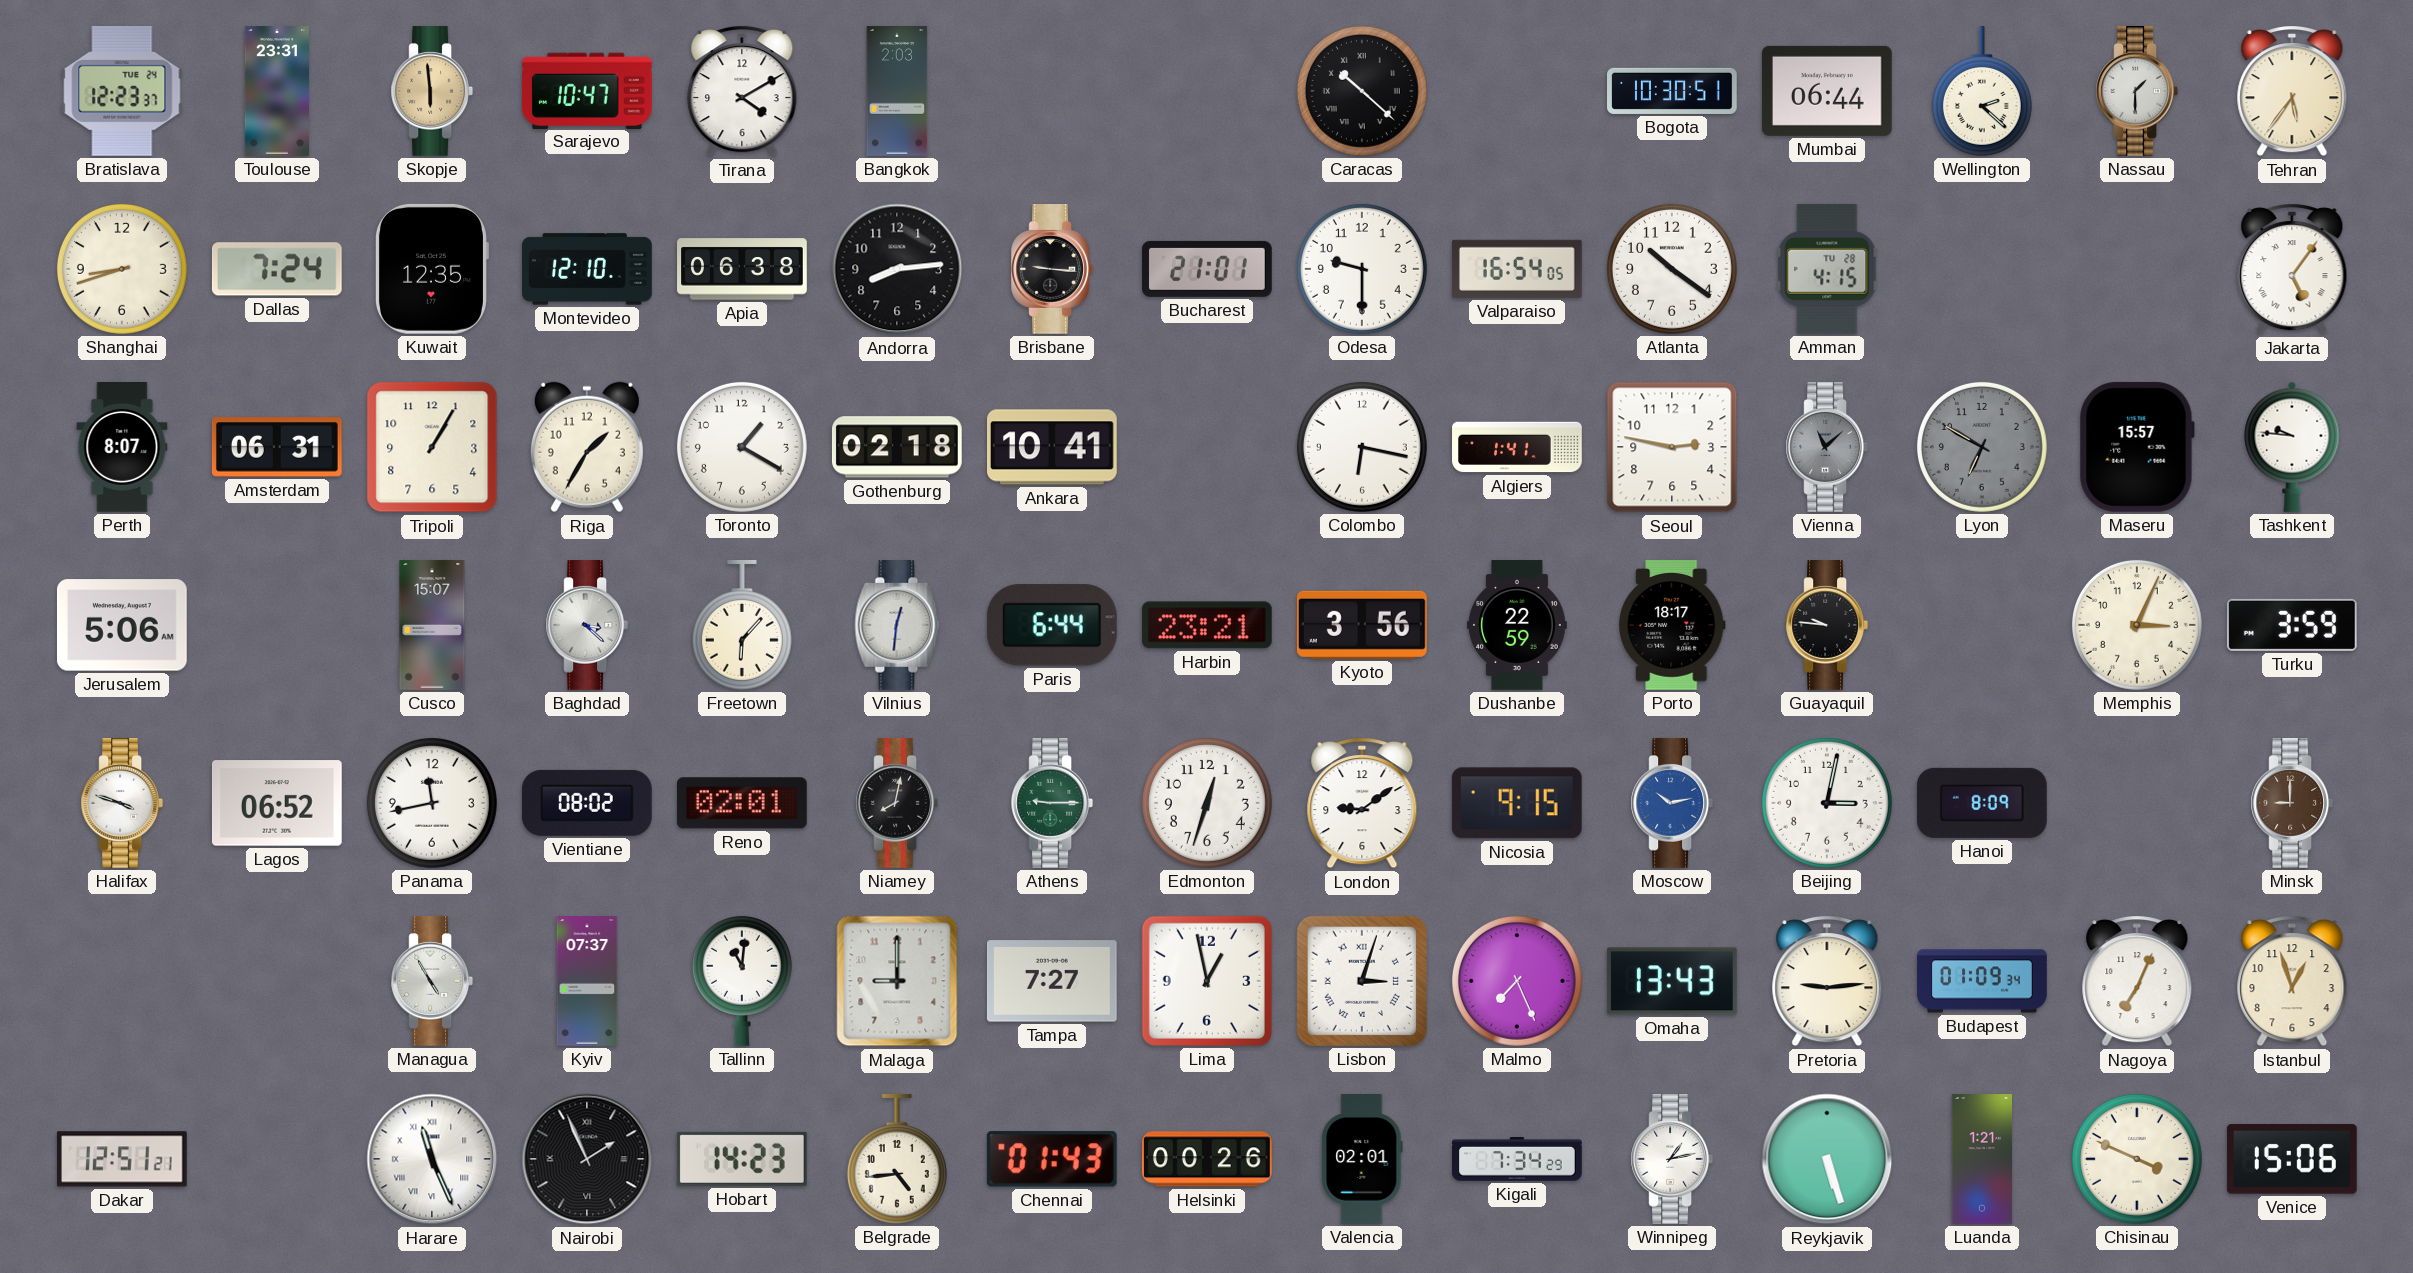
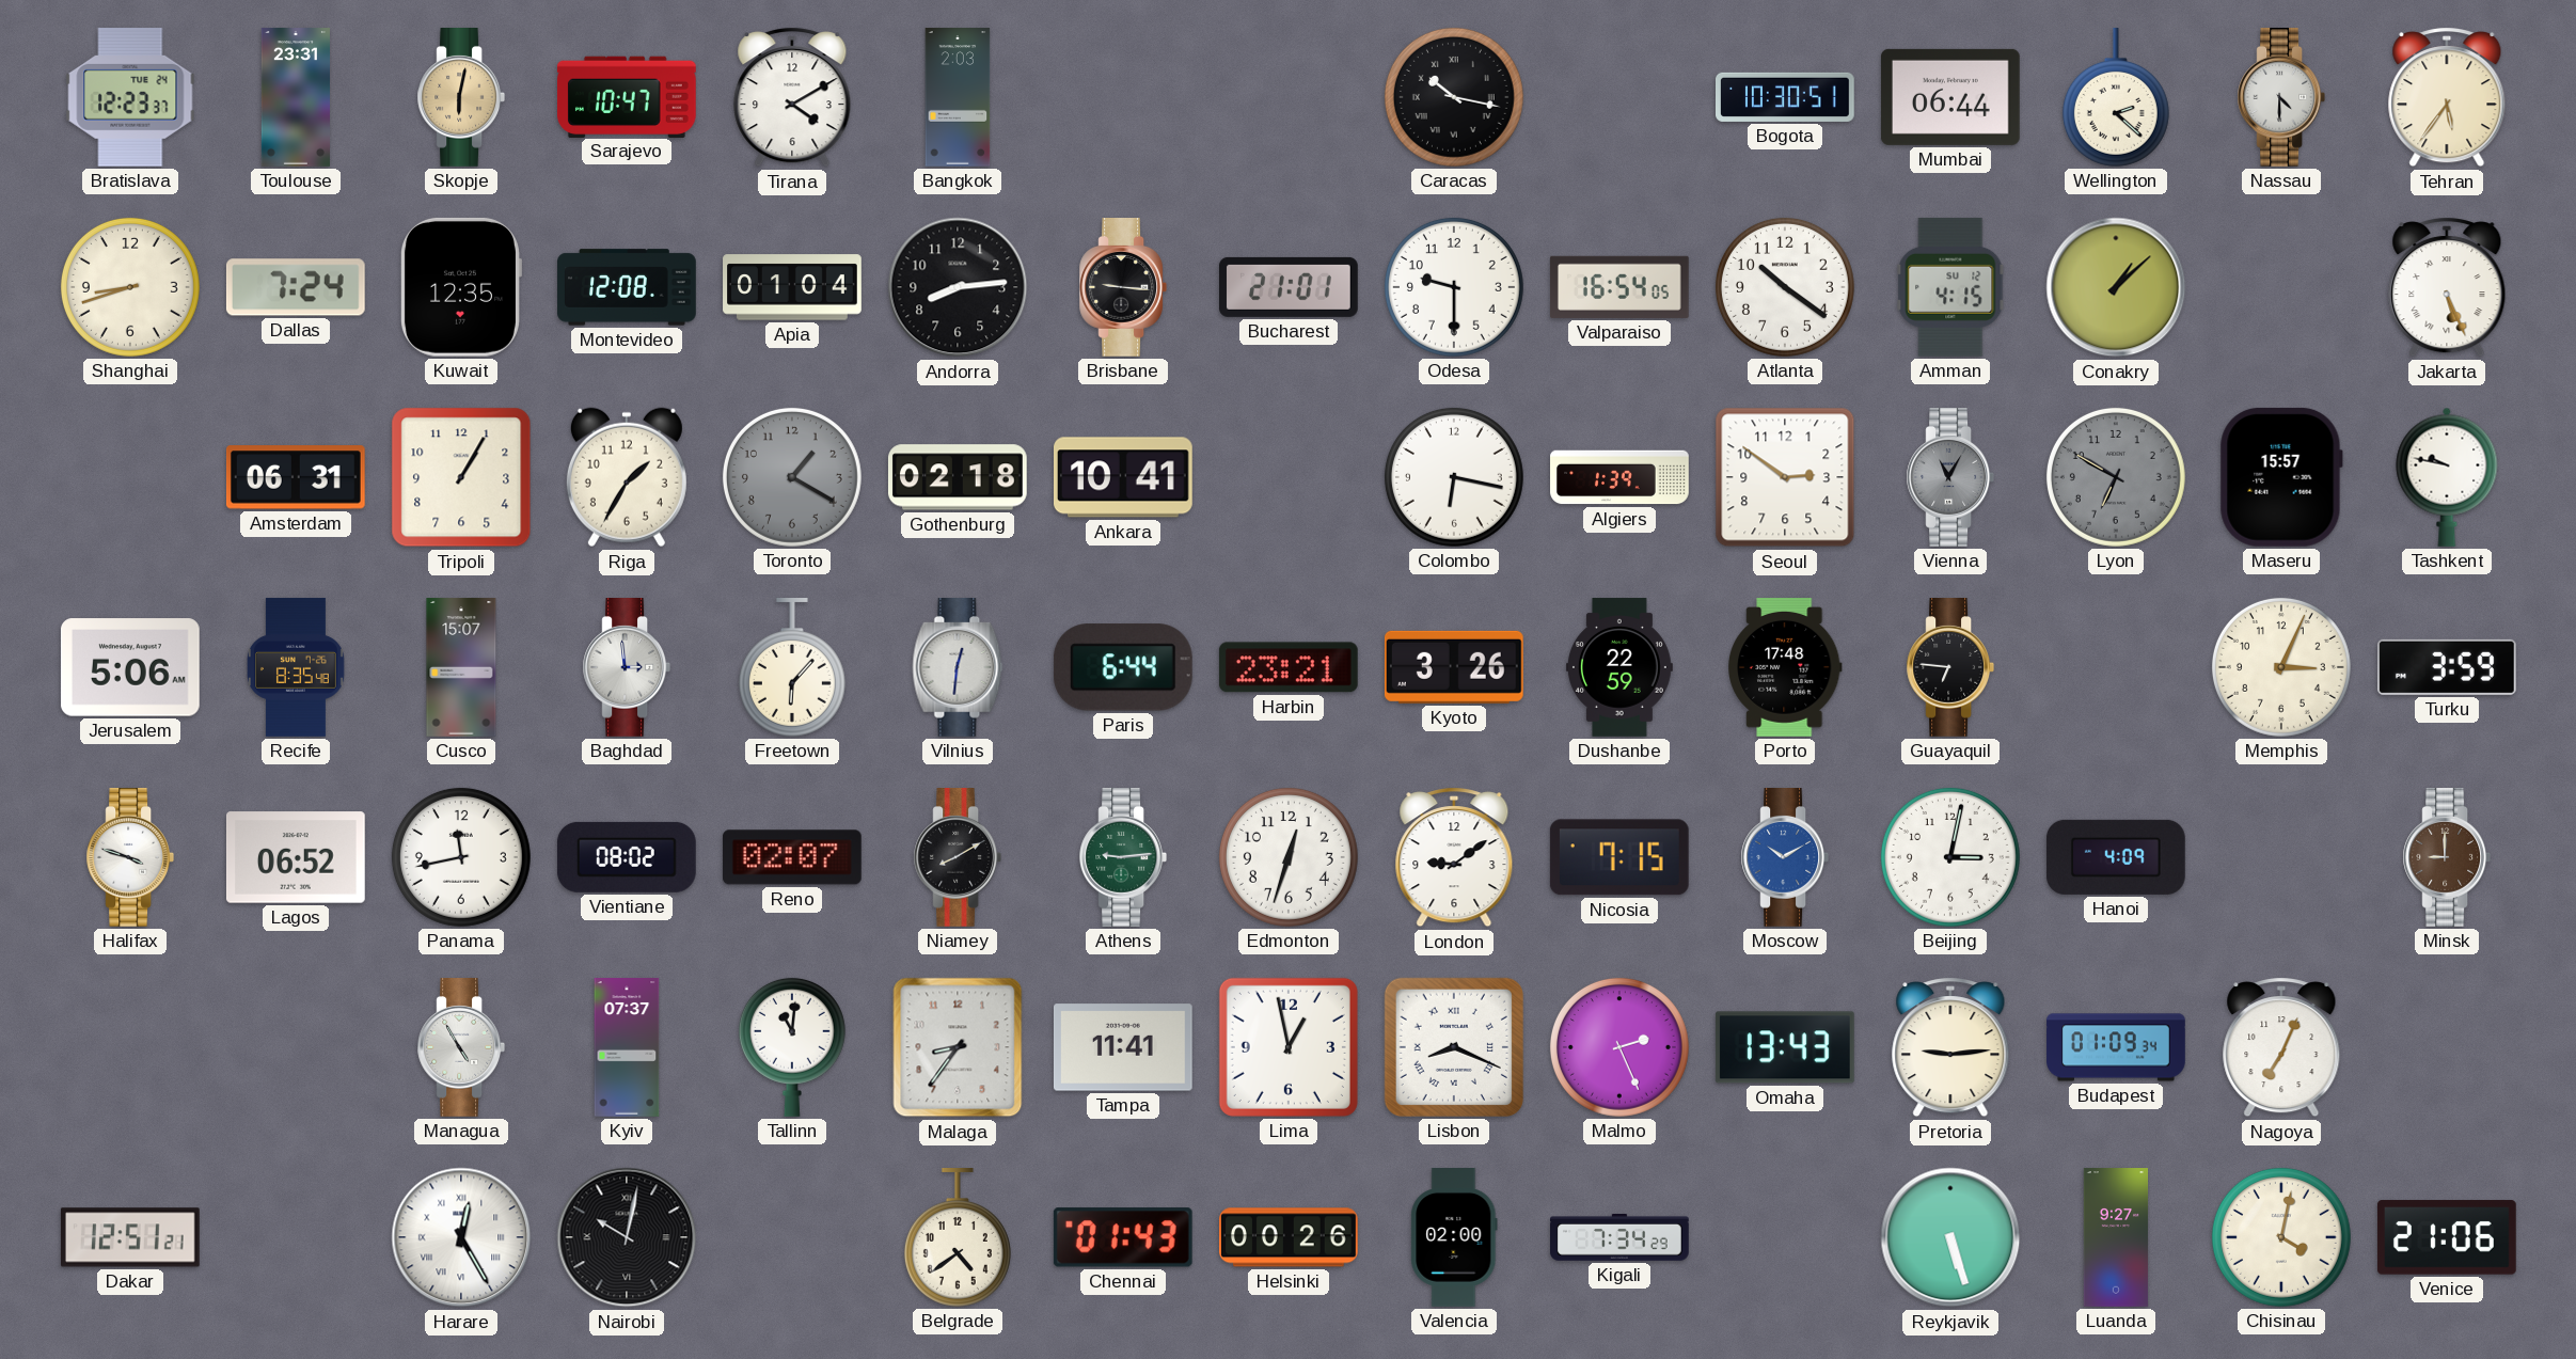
Skopje: 5:59 -> 6:02
Caracas: 10:22 -> 10:17
Nassau: 1:30 -> 4:30
Montevideo: 12:10 -> 12:08
Apia: 06:38 -> 01:04
Amman date: TU 28 -> SU 12
Conakry: none -> 1:08
Jakarta: 5:06 -> 5:26
Perth: 8:07 -> none
Toronto dial: white -> grey
Algiers: 1:41 -> 1:39
Seoul: 2:47 -> 2:51
Vienna: 11:08 -> 11:05
Tashkent: 9:46 -> 9:47
Recife: none -> 8:35
Baghdad: 3:22 -> 2:59
Kyoto: 3:56 -> 3:26
Porto: 18:17 -> 17:48
Guayaquil: 9:46 -> 6:46
Reno: 02:01 -> 02:07
Niamey: 8:02 -> 8:10
Athens: 9:15 -> 9:14
Nicosia: 9:15 -> 7:15
Moscow: 10:13 -> 10:10
Hanoi: 8:09 -> 4:09
Malaga: 9:00 -> 8:36
Tampa: 7:27 -> 11:41
Lisbon: 3:03 -> 8:19
Malmo: 7:26 -> 2:26
Istanbul: 12:57 -> none
Harare: 11:26 -> 12:25
Nairobi: 1:56 -> 10:02
Hobart: 14:23 -> none
Belgrade: 4:44 -> 4:39
Valencia: 02:01 -> 02:00
Winnipeg: 1:13 -> none
Luanda: 1:21 -> 9:27
Chisinau: 3:49 -> 4:02
Venice: 15:06 -> 21:06
